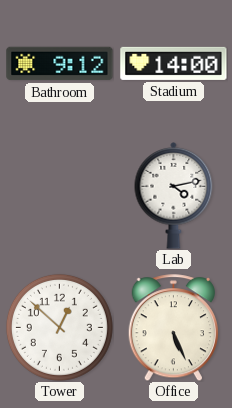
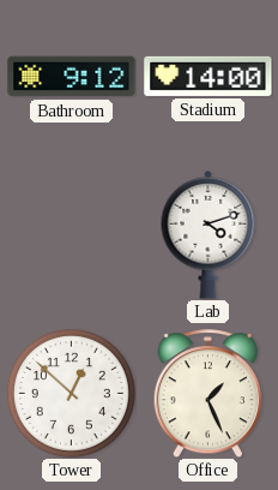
Lab: 4:13 -> 4:12
Office: 5:26 -> 1:26
